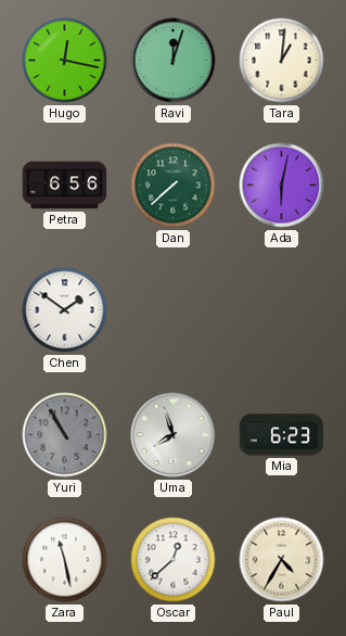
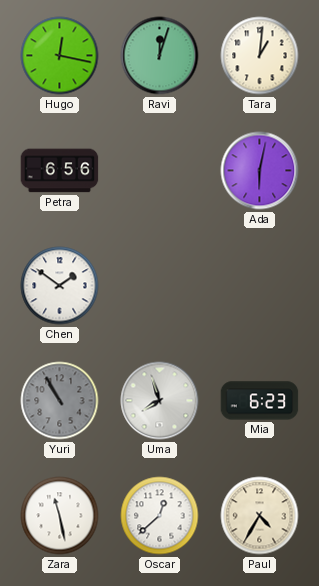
Dan: 7:38 -> none
